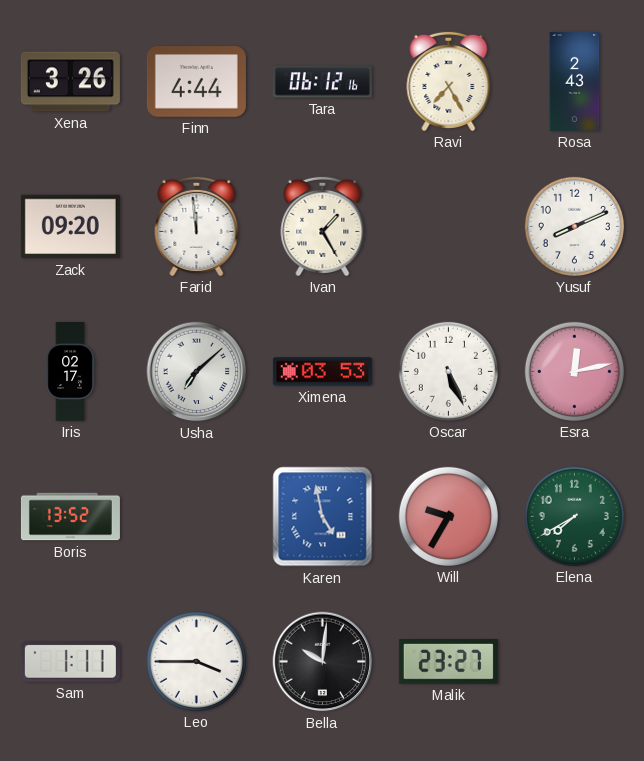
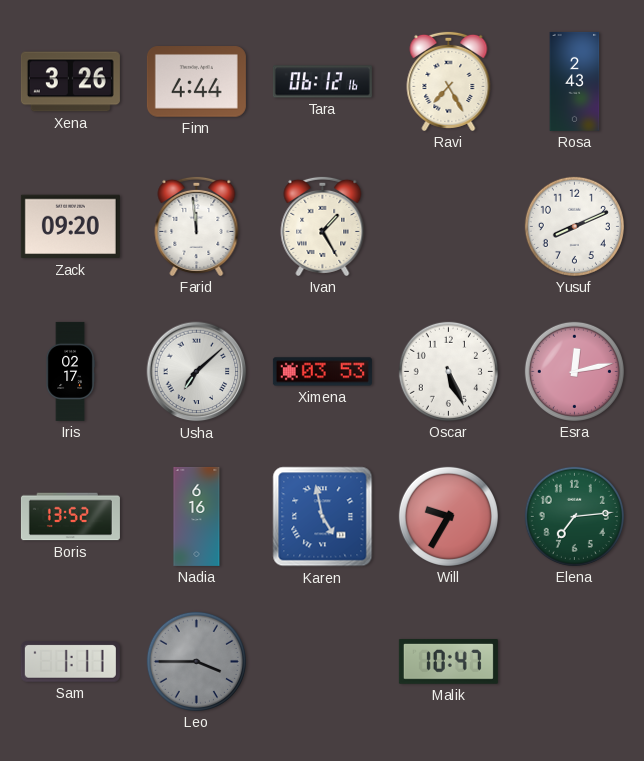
Nadia: none -> 6:16
Elena: 7:40 -> 7:14
Leo dial: white -> grey
Bella: 10:01 -> none
Malik: 23:27 -> 10:47
